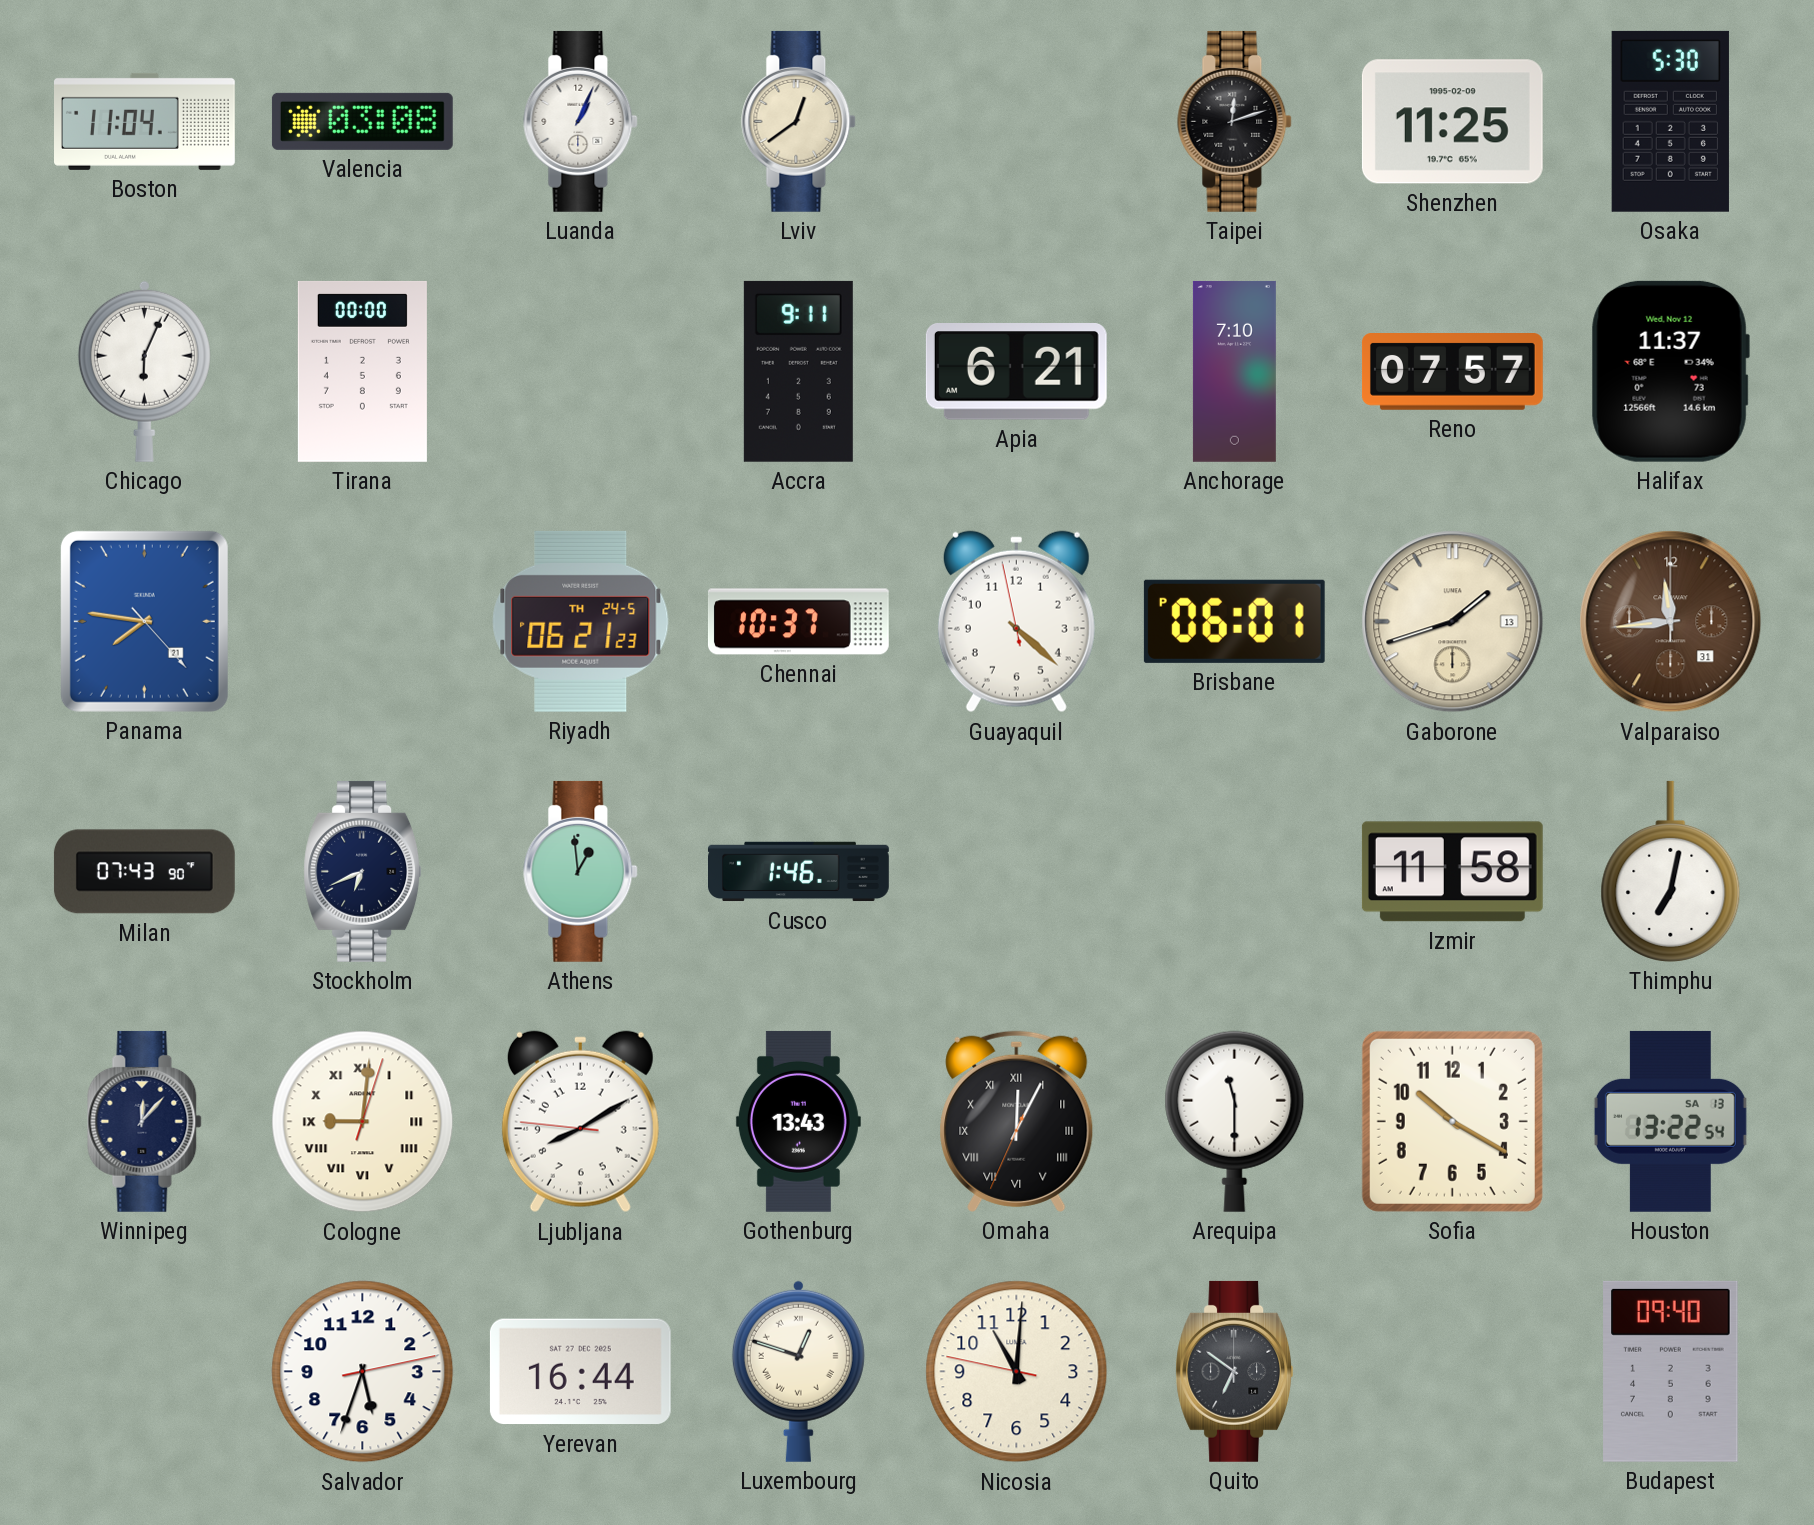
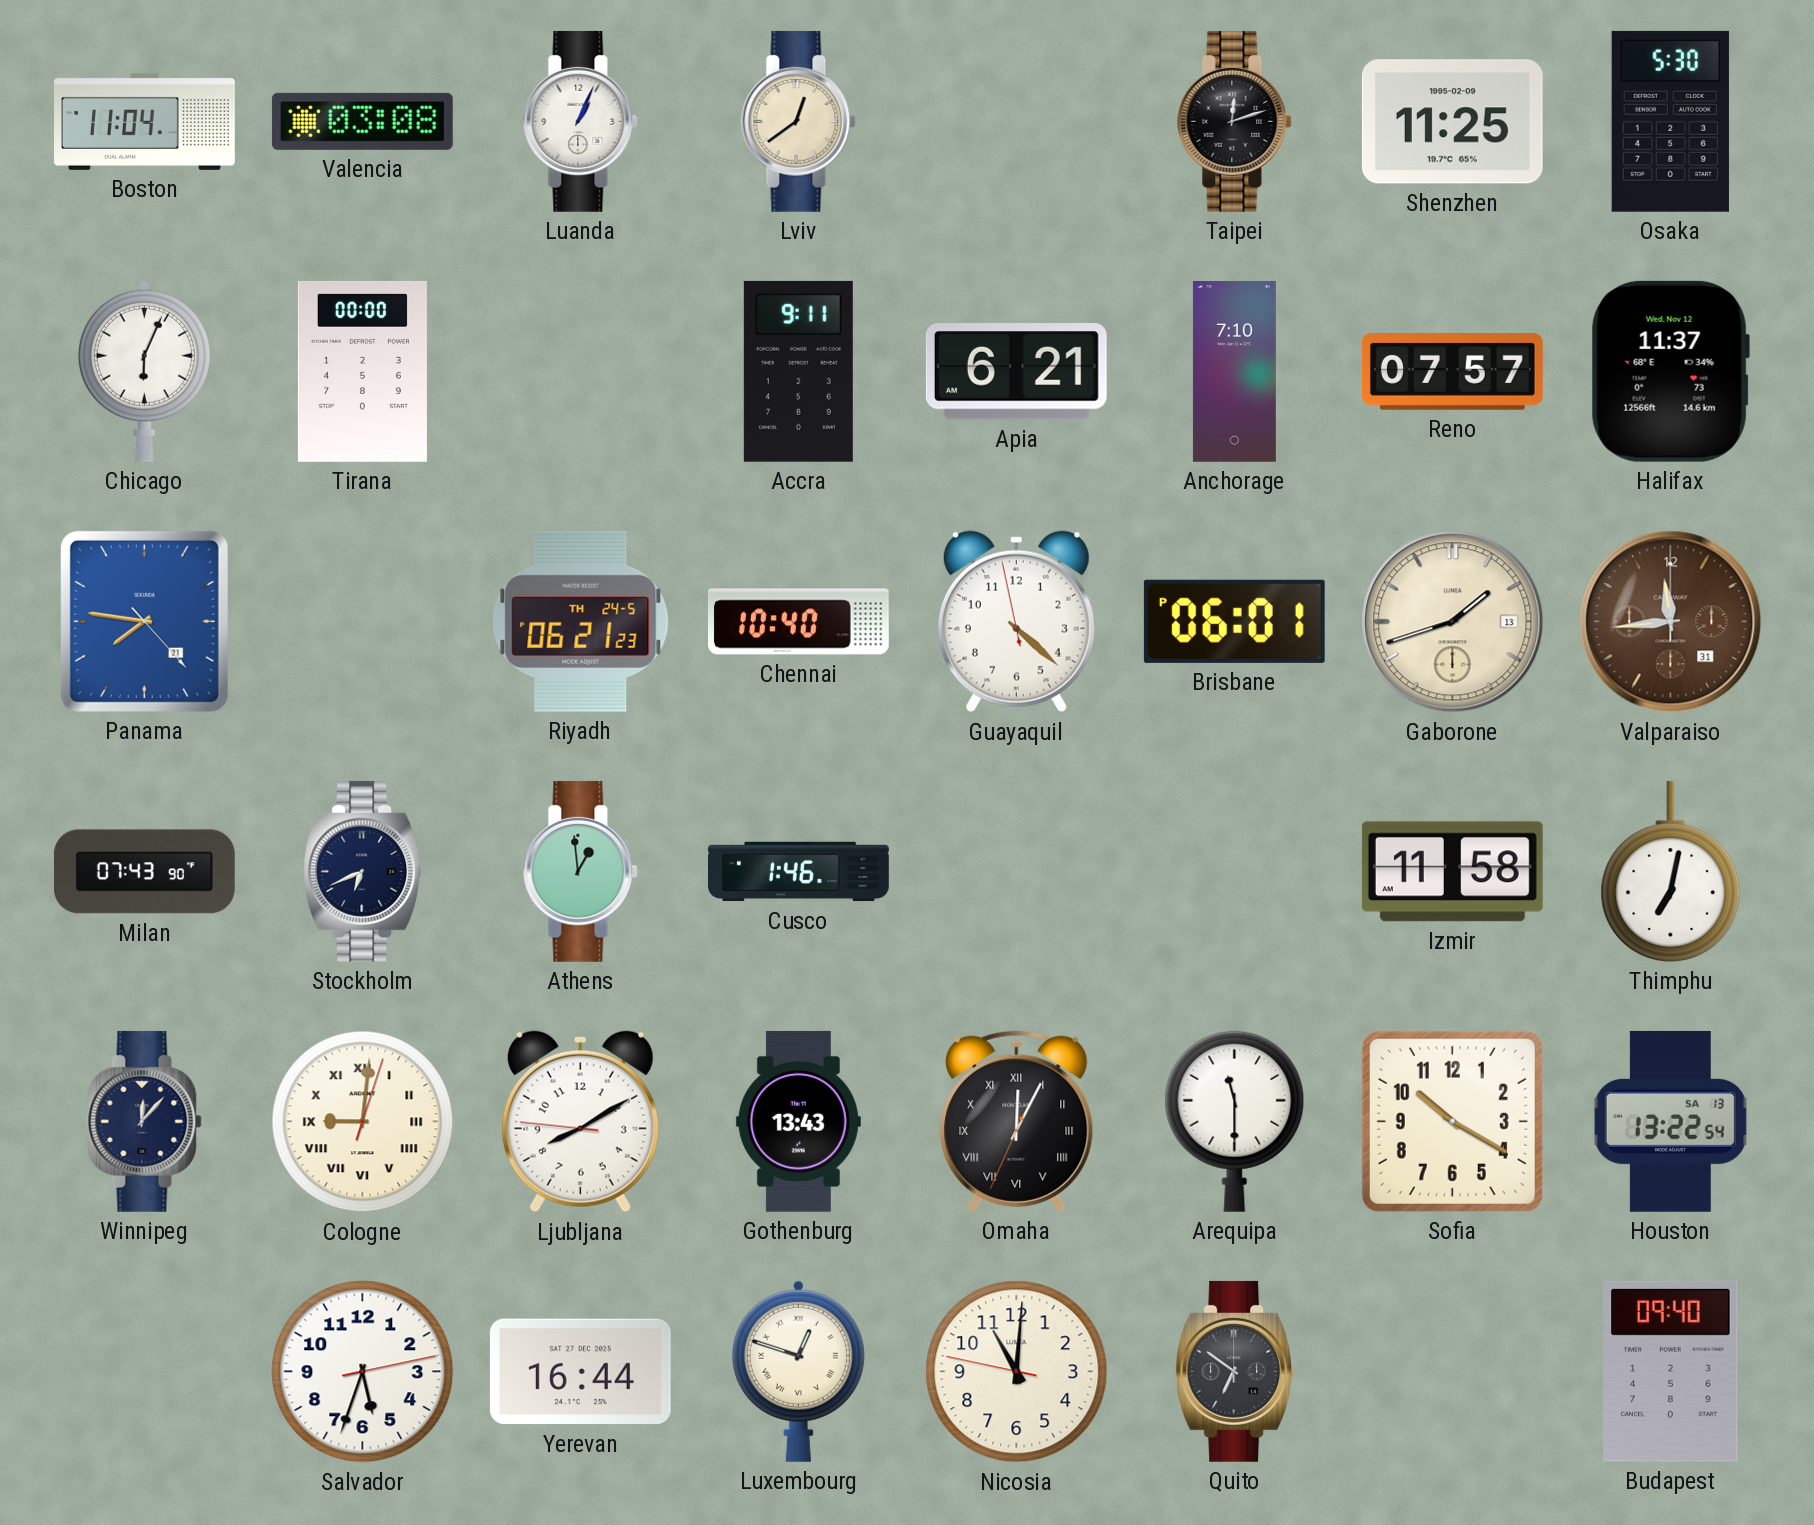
Chennai: 10:37 -> 10:40
